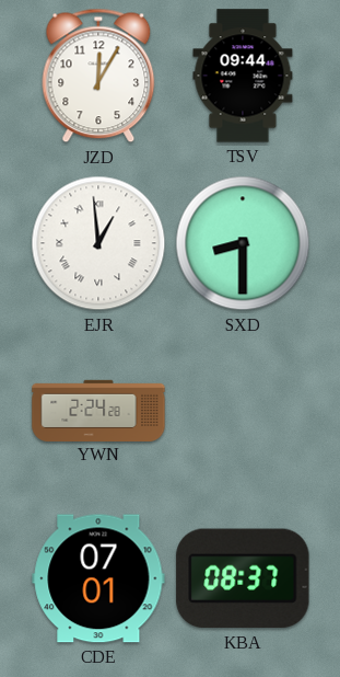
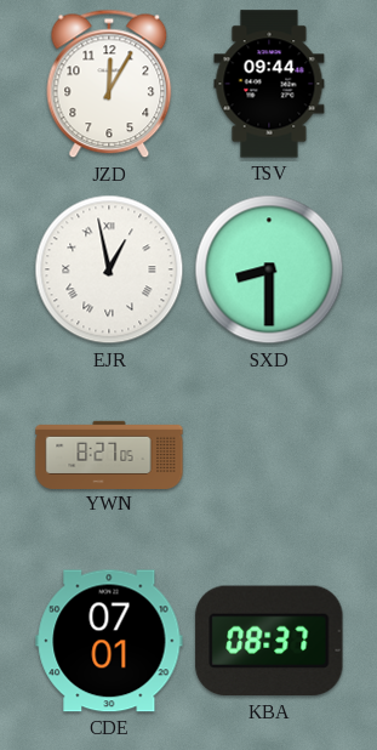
EJR: 12:59 -> 12:58
YWN: 2:24 -> 8:27
